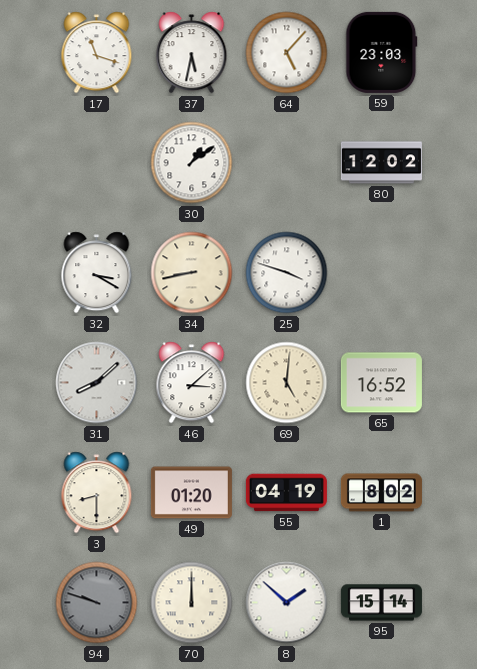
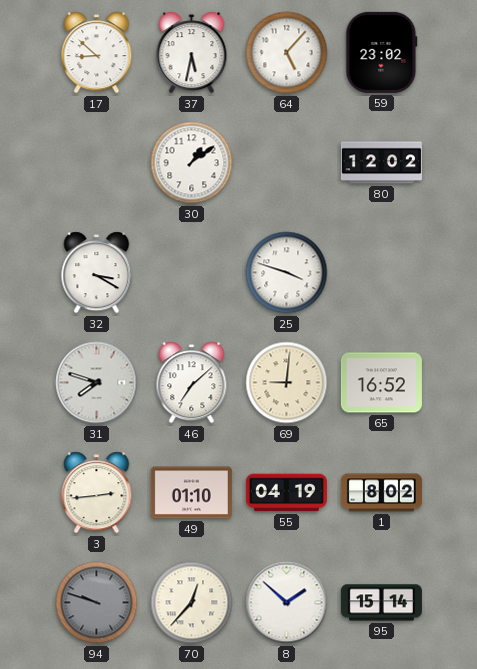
17: 11:18 -> 8:52
59: 23:03 -> 23:02
34: 8:43 -> none
31: 8:08 -> 7:48
46: 3:08 -> 7:08
69: 5:01 -> 9:01
3: 8:30 -> 2:44
49: 01:20 -> 01:10
70: 12:00 -> 12:37
